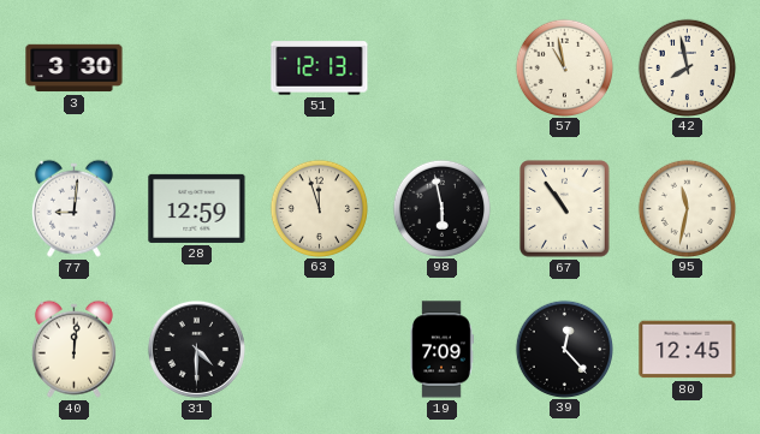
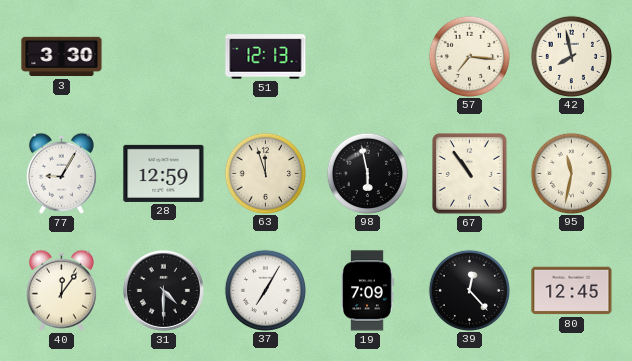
57: 10:58 -> 7:16
77: 9:01 -> 9:05
40: 12:01 -> 12:06
37: none -> 7:05
